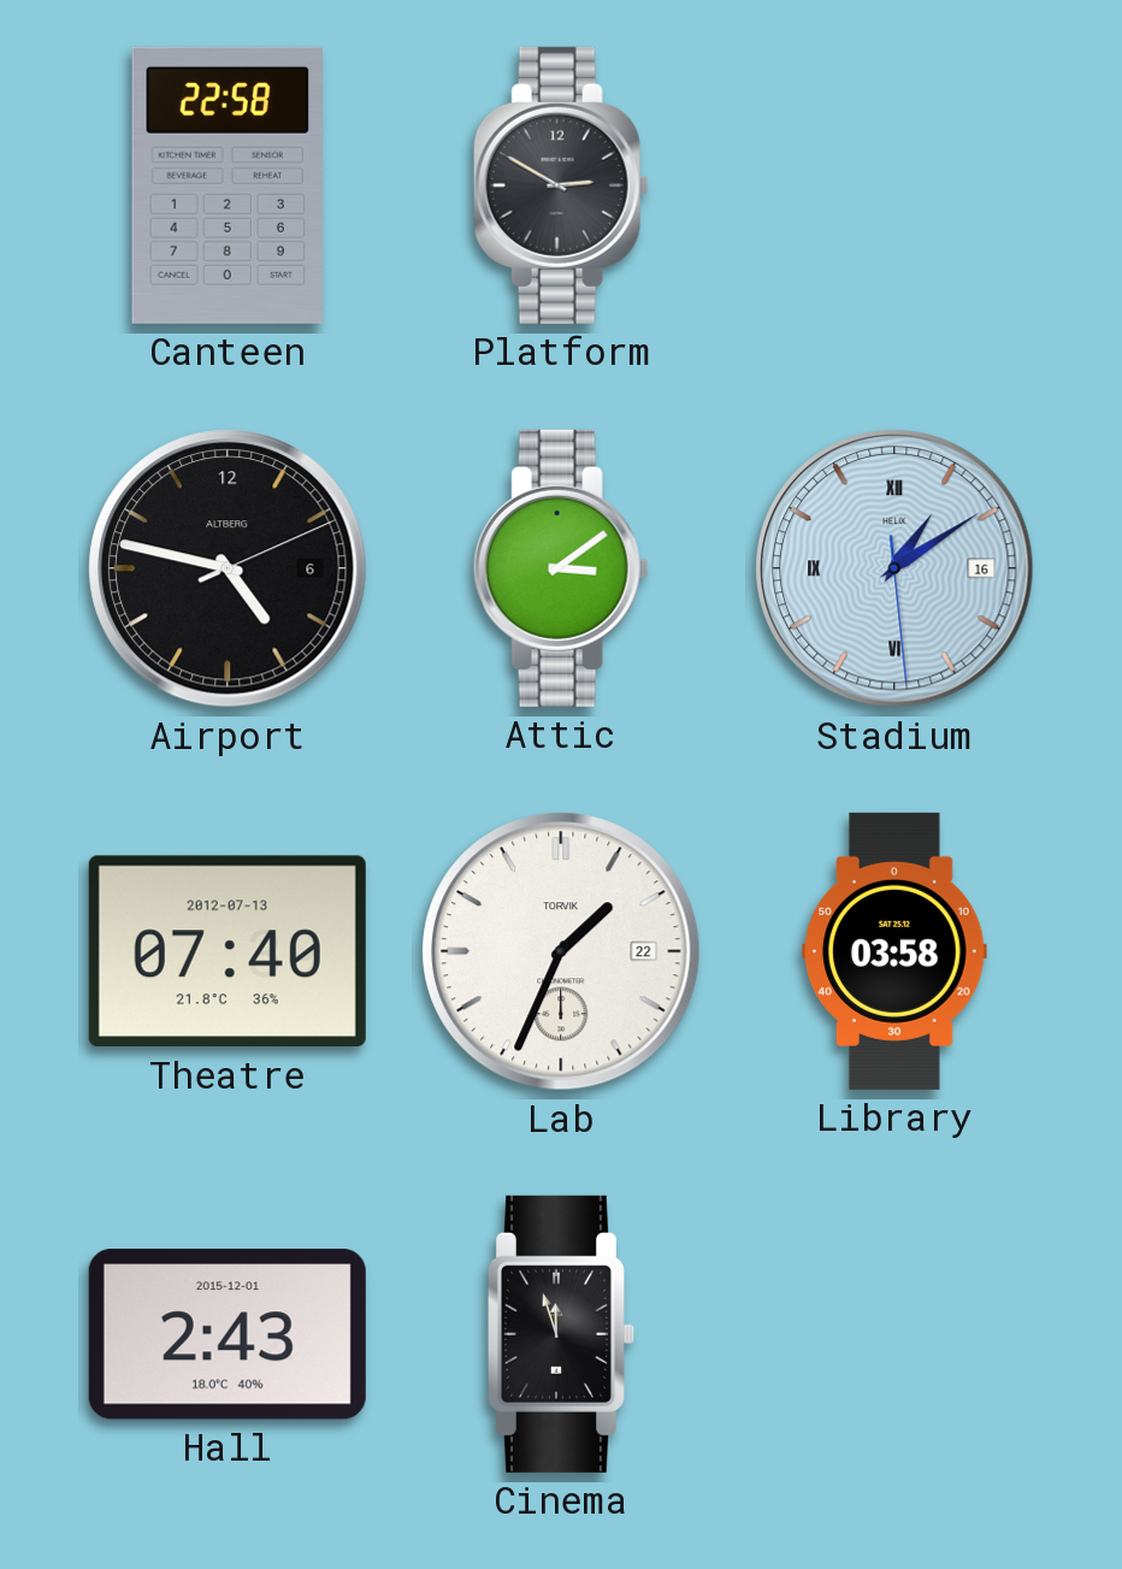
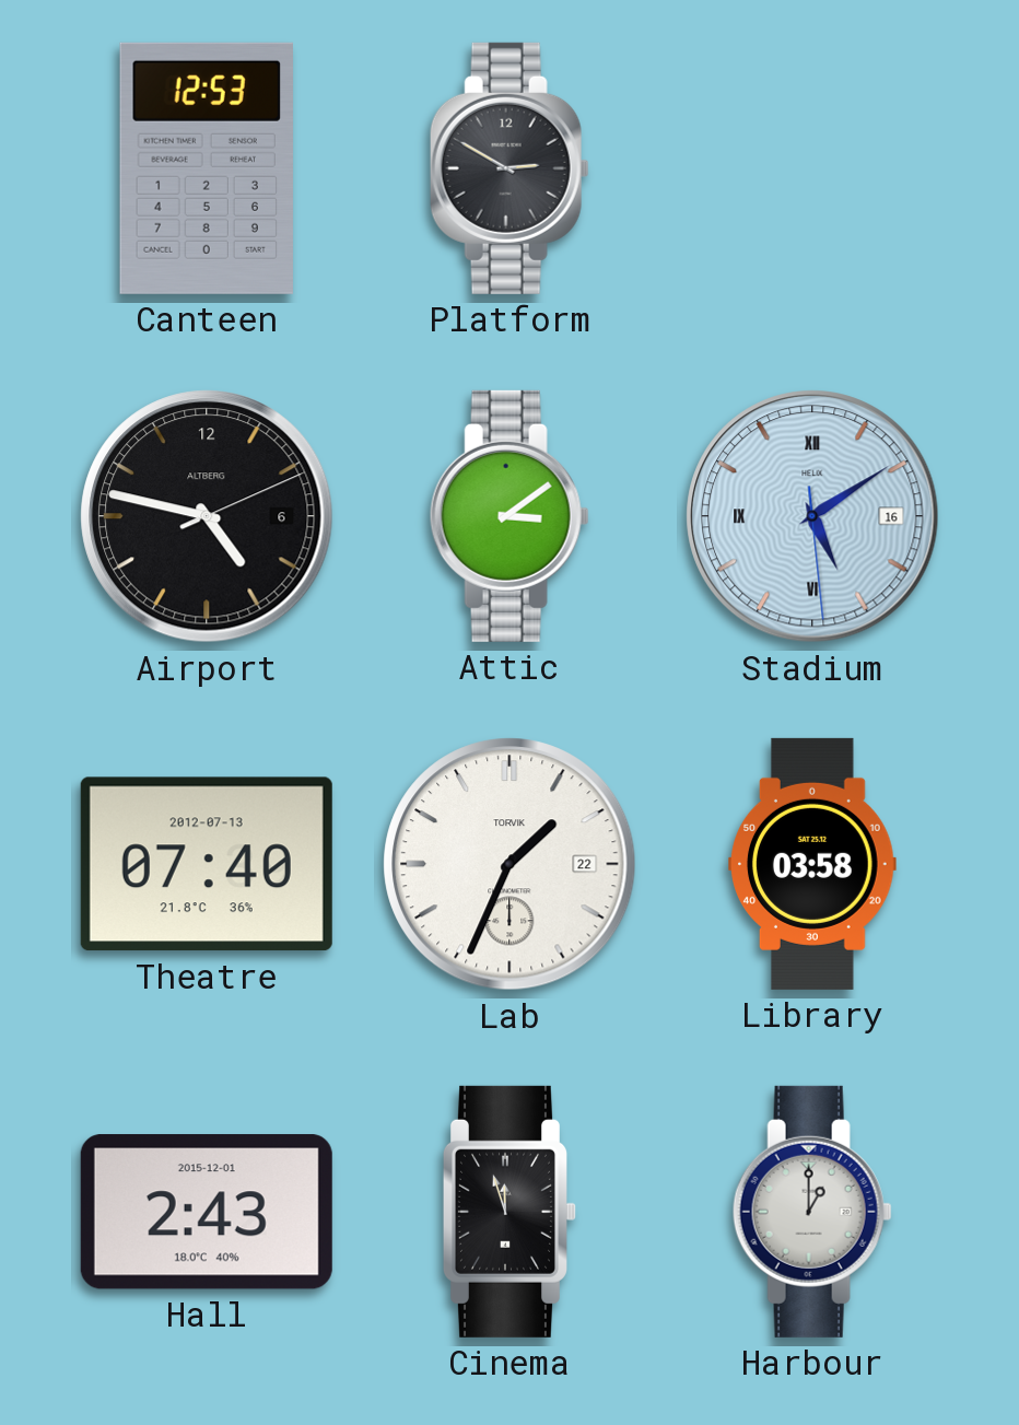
Canteen: 22:58 -> 12:53
Stadium: 1:09 -> 5:09
Harbour: none -> 1:00
